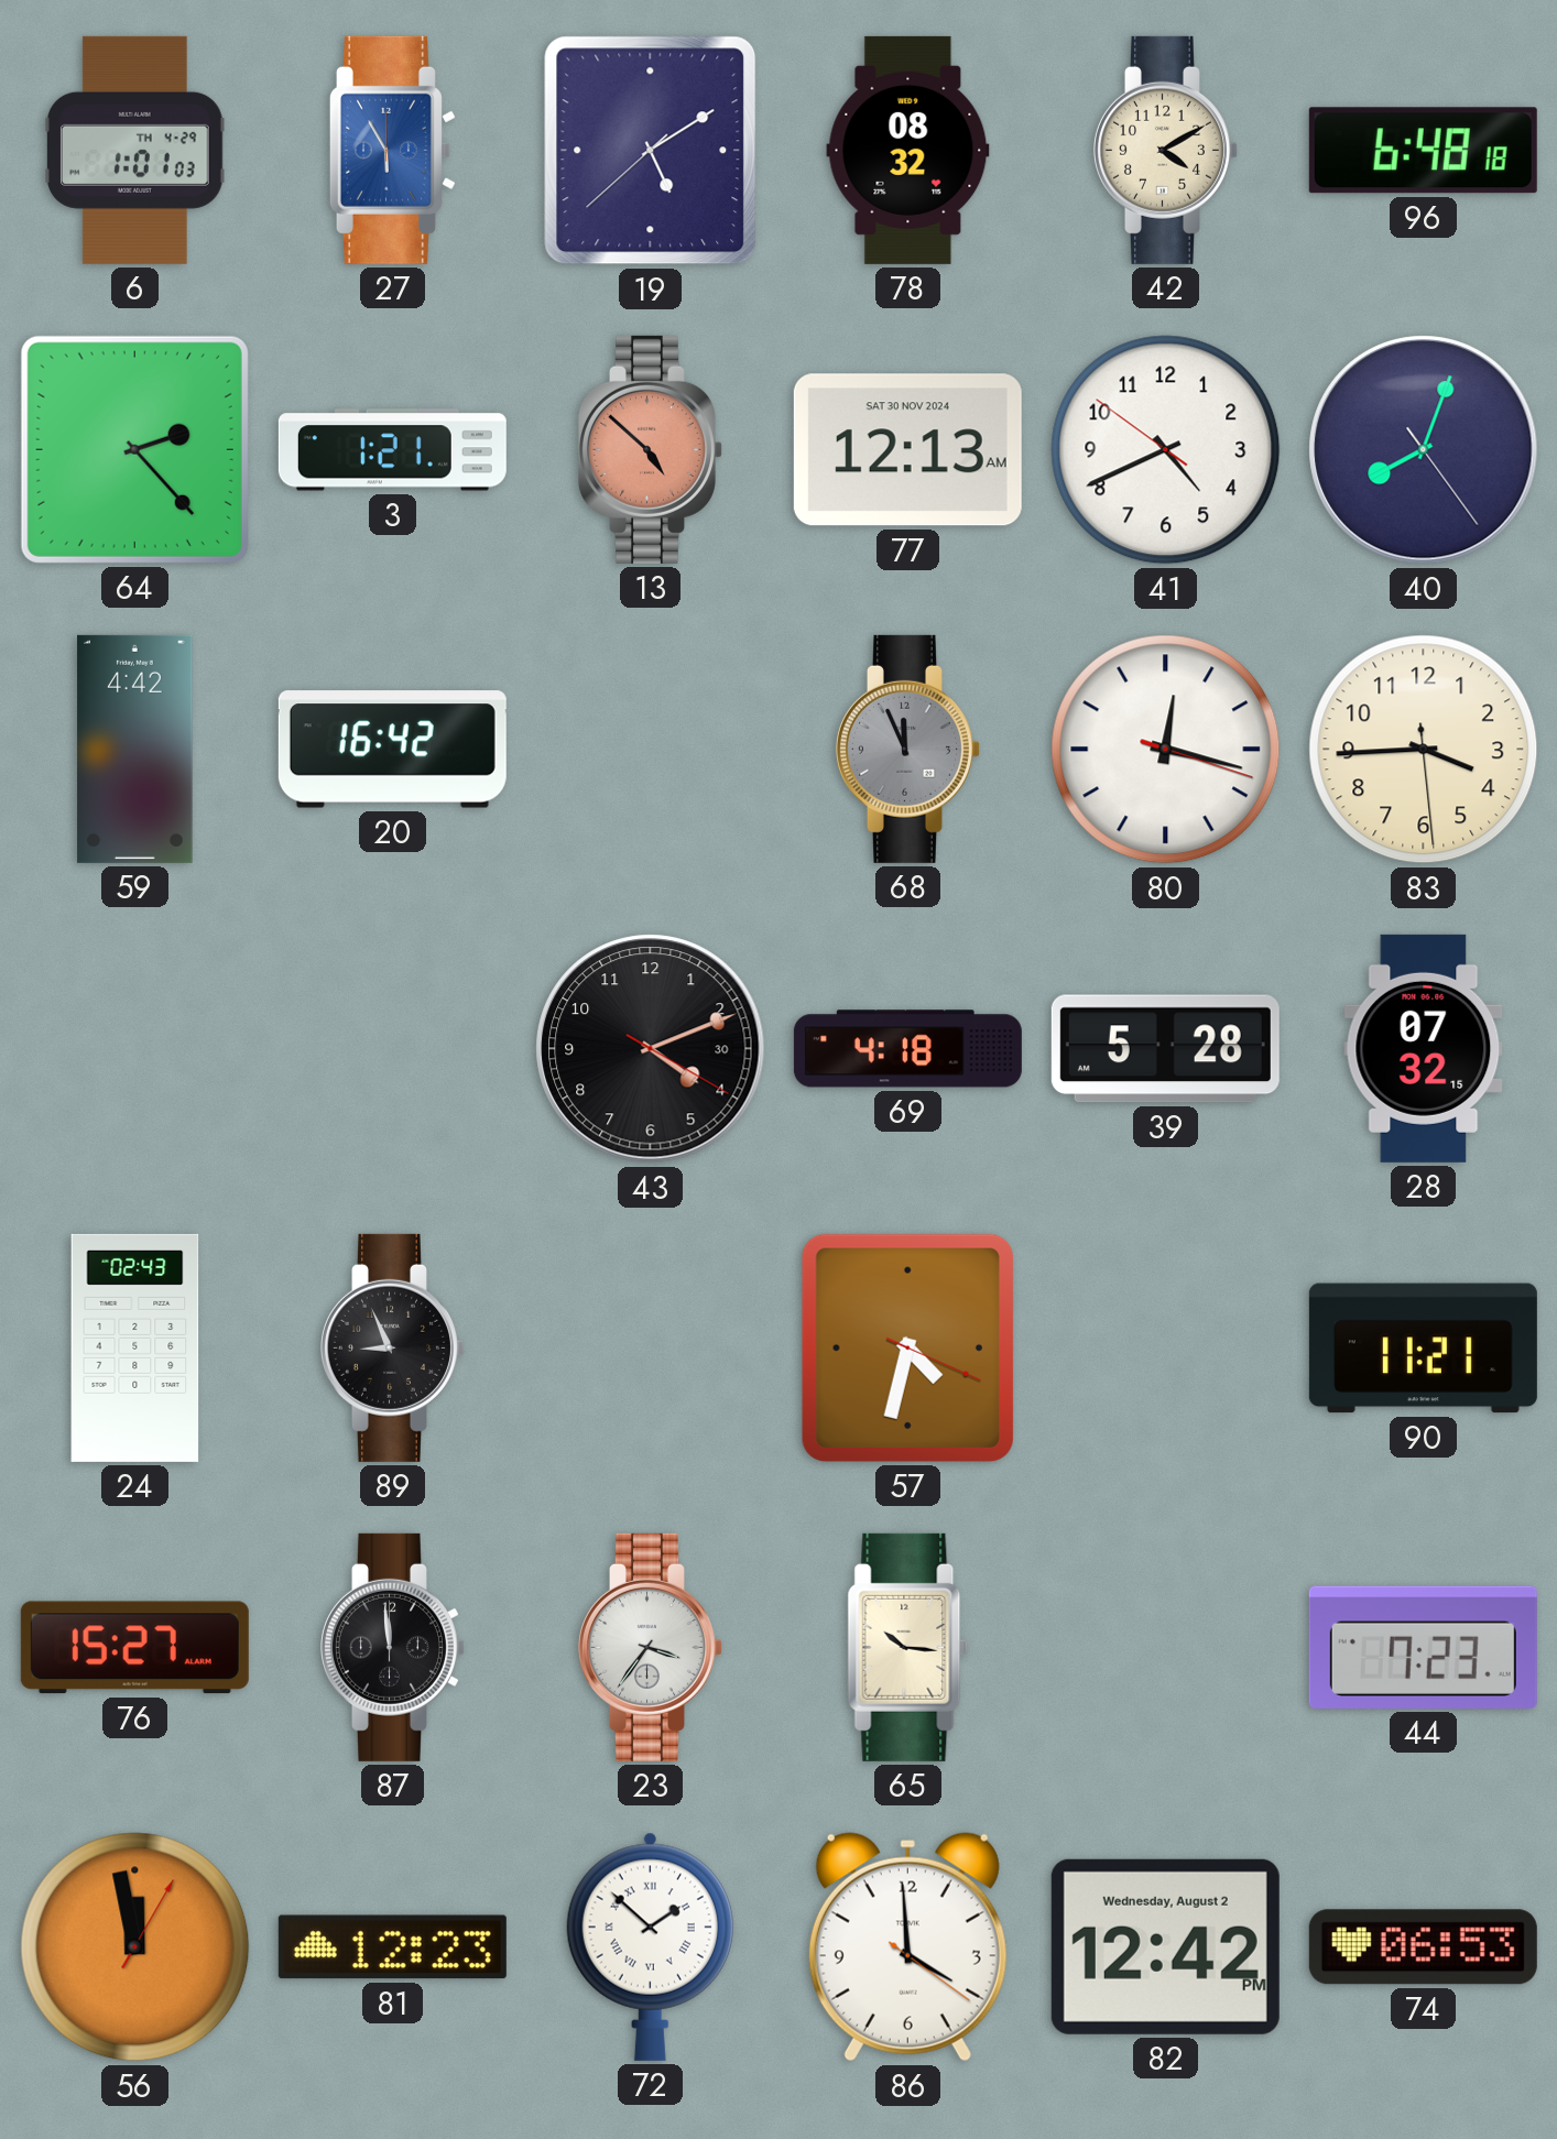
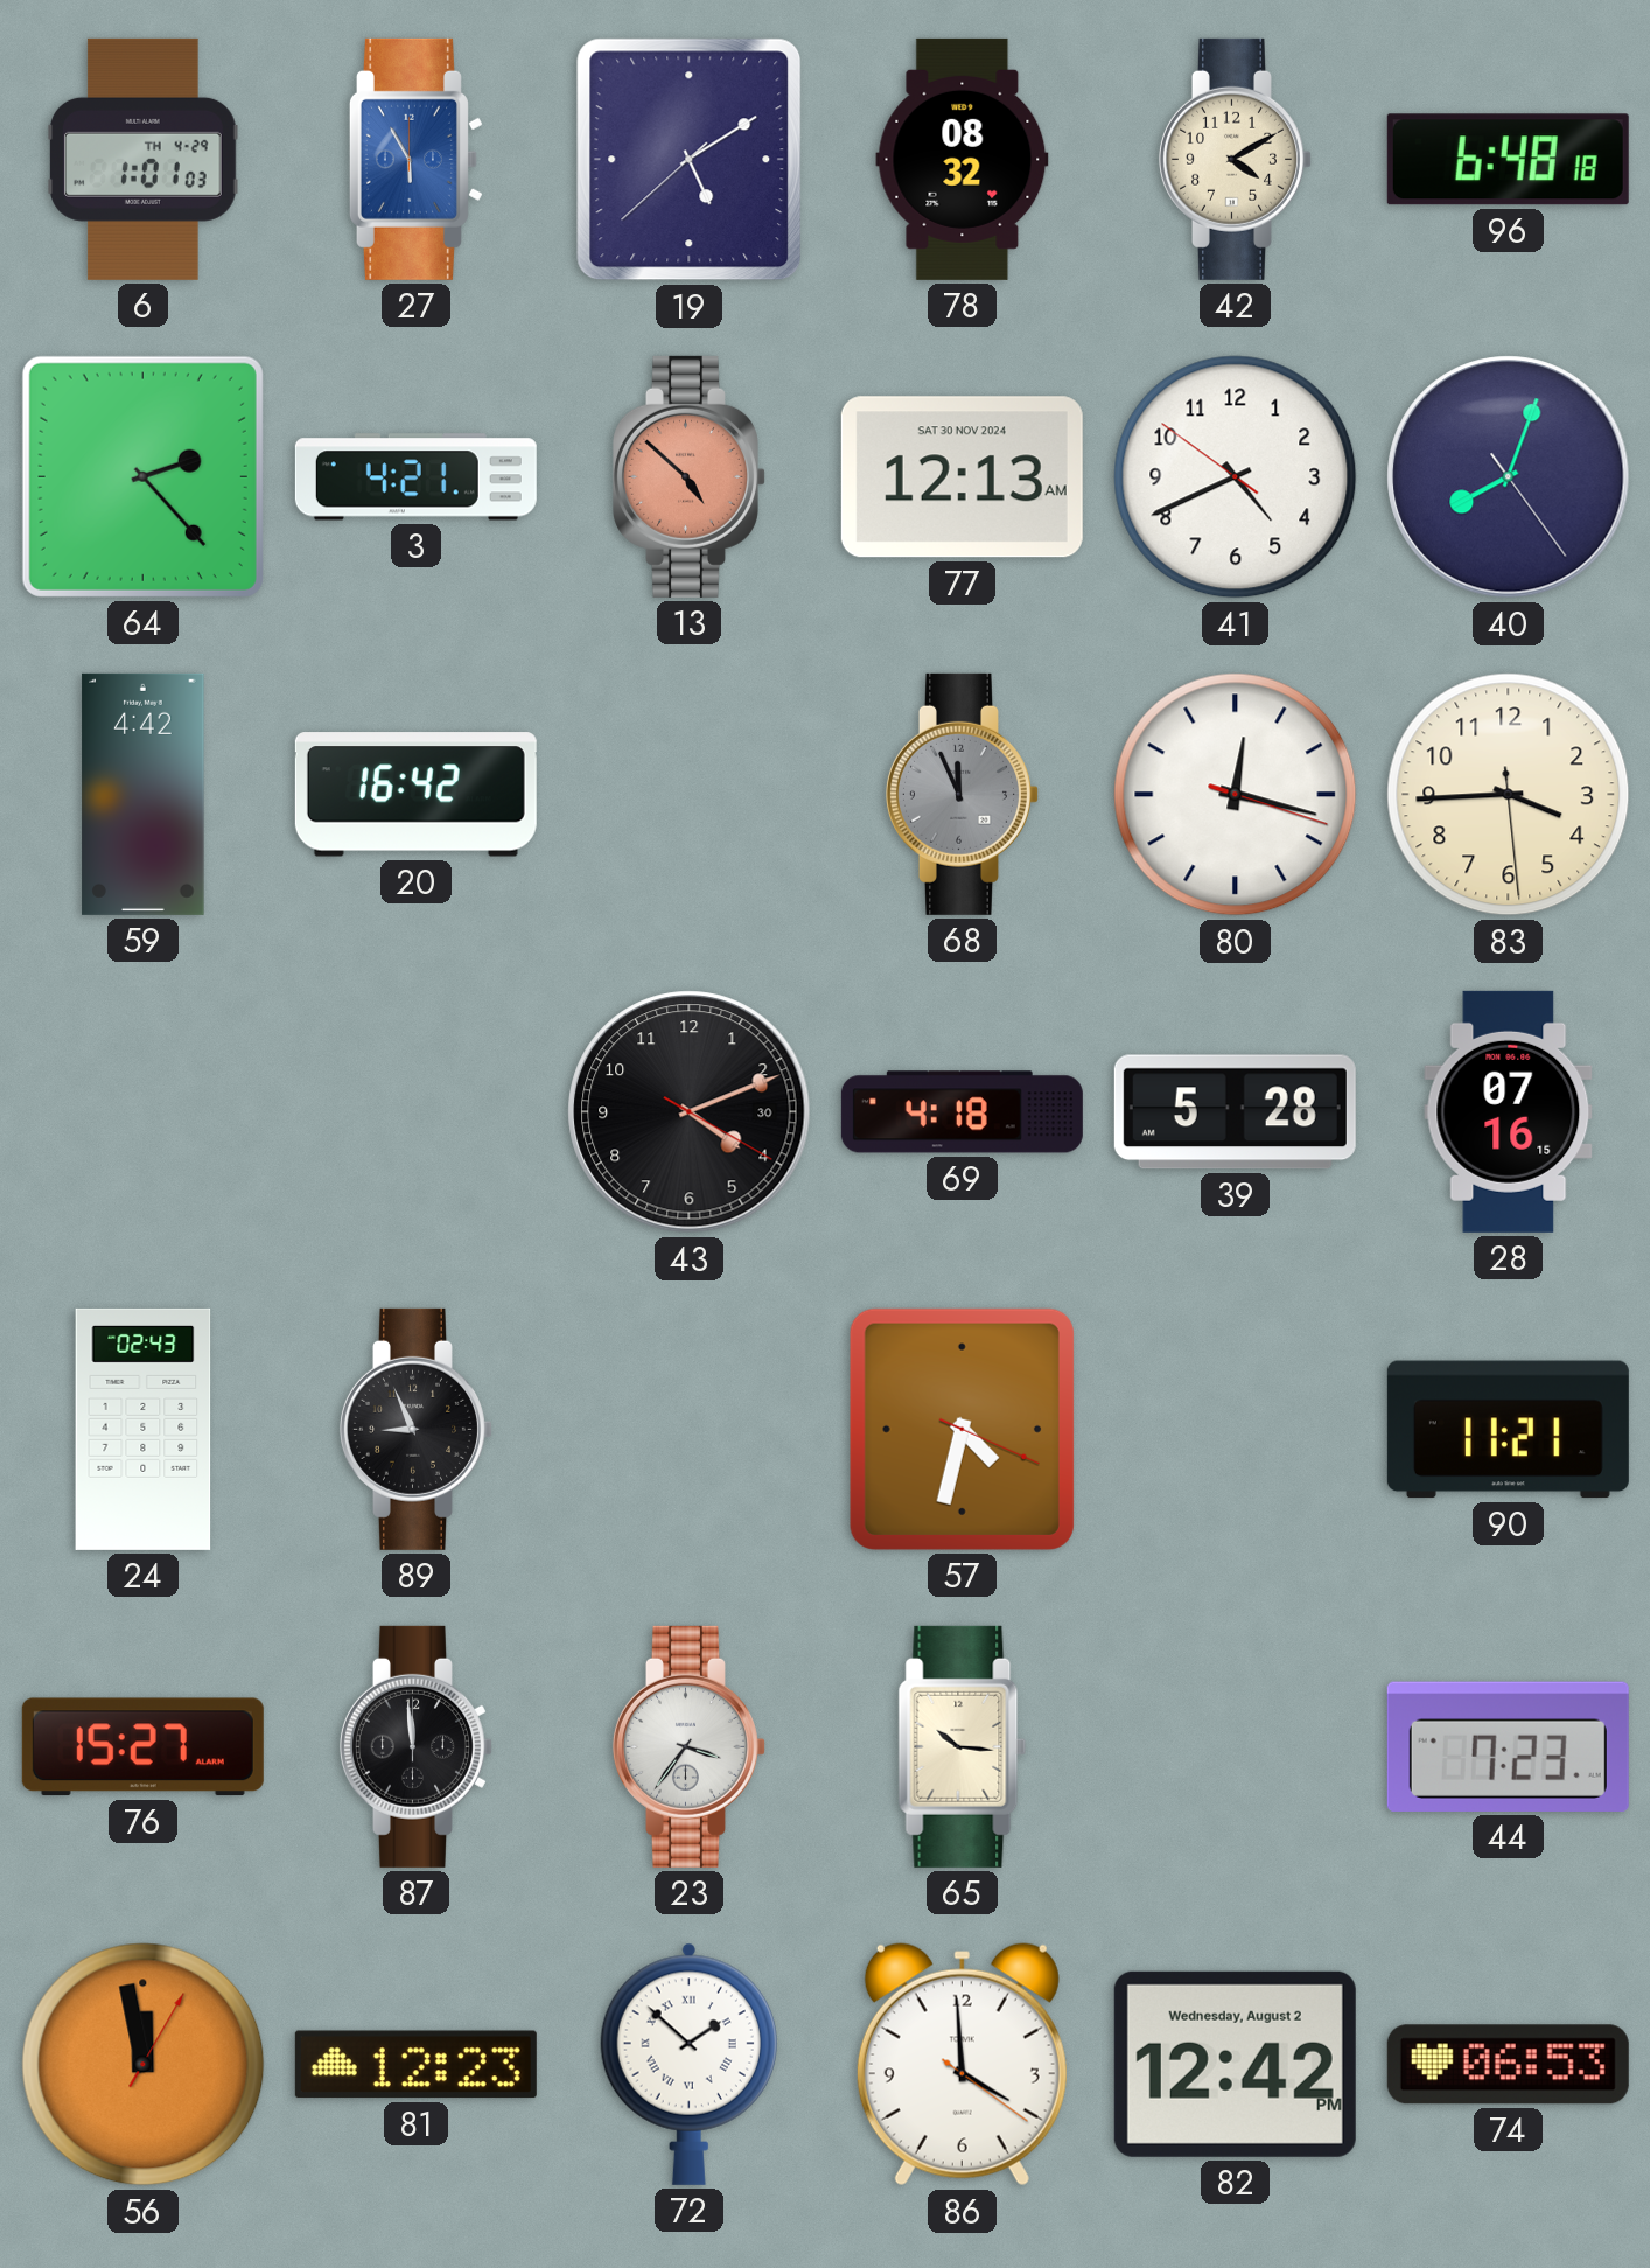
3: 1:21 -> 4:21
28: 07:32 -> 07:16
